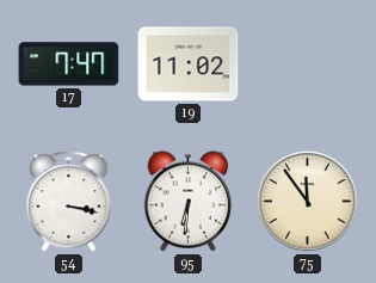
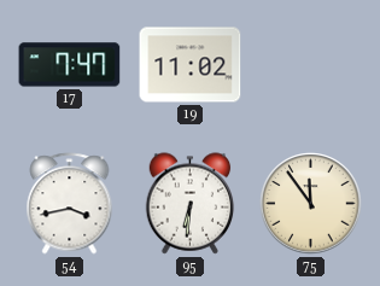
54: 3:17 -> 3:43
